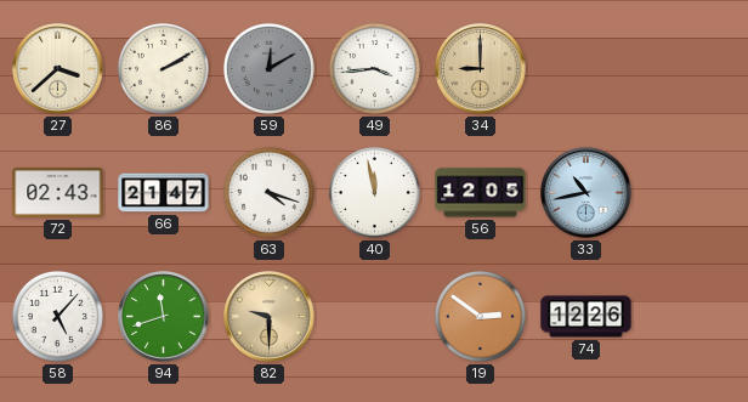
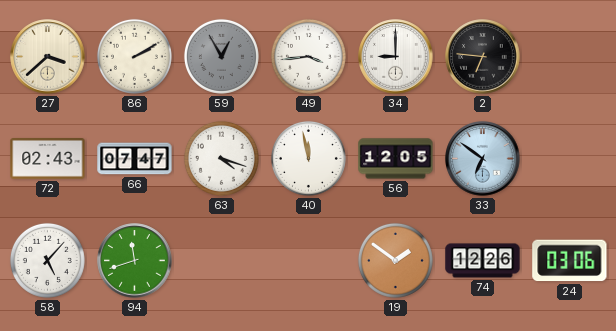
59: 12:10 -> 12:55
34 dial: champagne -> white
2: none -> 6:46
66: 21:47 -> 07:47
33: 10:43 -> 6:51
82: 9:30 -> none
19: 2:51 -> 1:51
24: none -> 03:06
